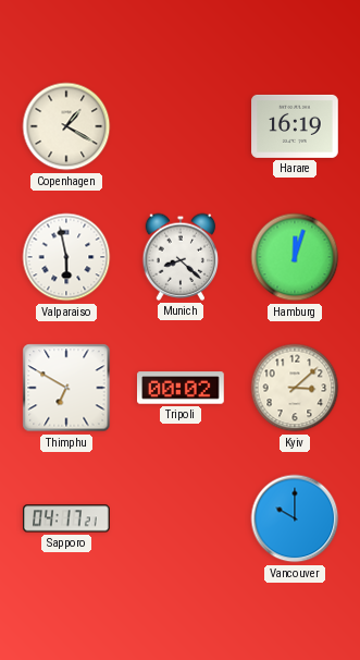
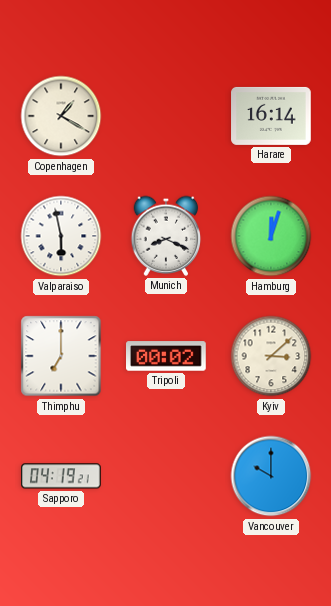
Harare: 16:19 -> 16:14
Munich: 8:22 -> 8:19
Thimphu: 6:50 -> 7:00
Sapporo: 04:17 -> 04:19
